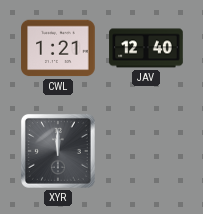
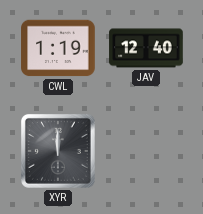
CWL: 1:21 -> 1:19
